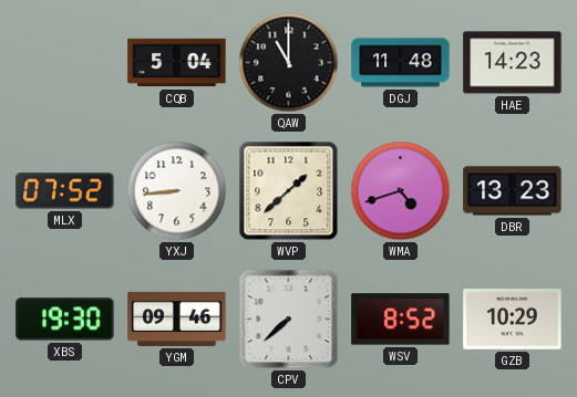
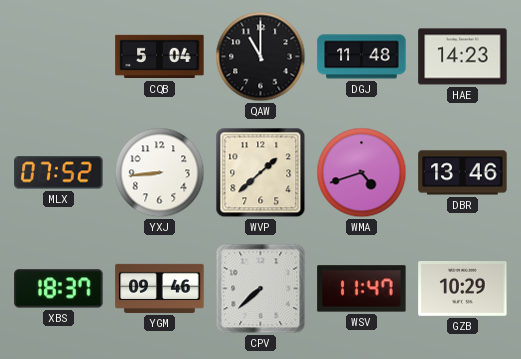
DBR: 13:23 -> 13:46
XBS: 19:30 -> 18:37
WSV: 8:52 -> 11:47
